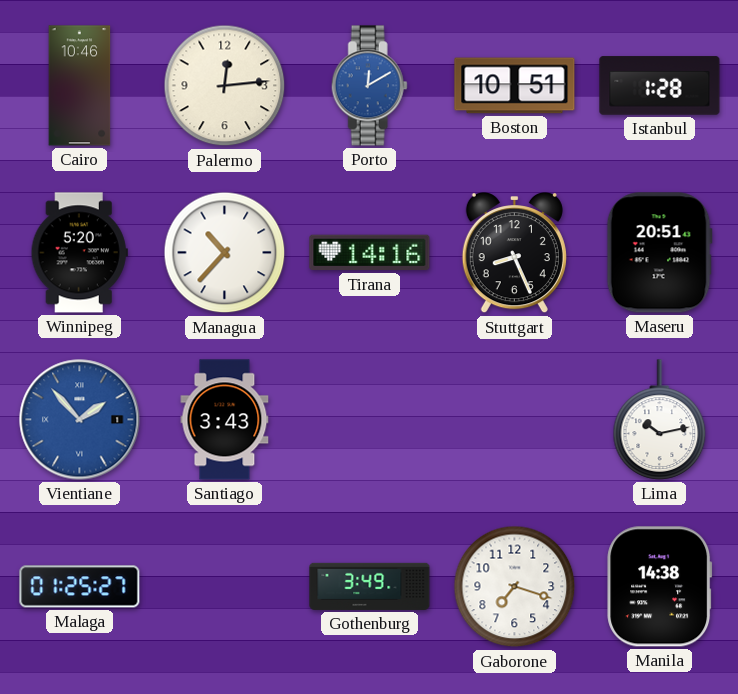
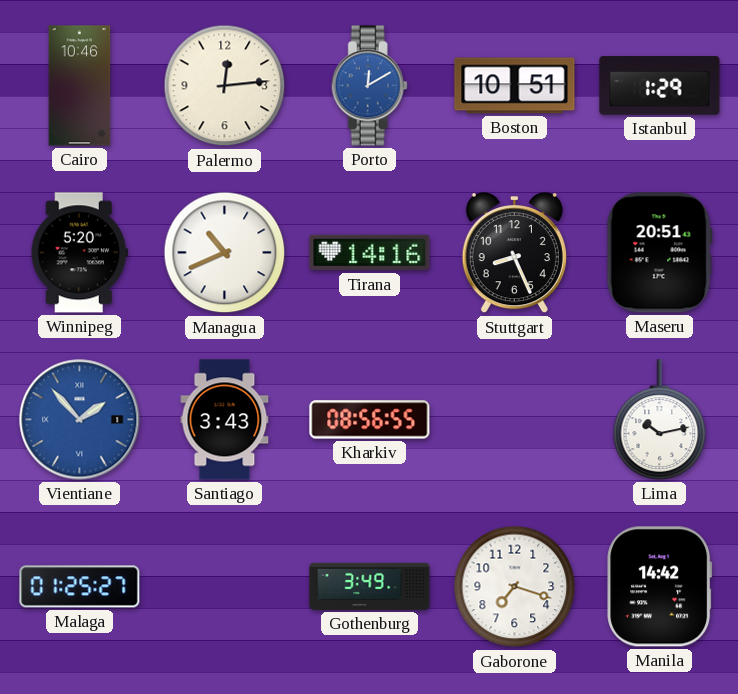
Istanbul: 1:28 -> 1:29
Managua: 10:37 -> 10:41
Kharkiv: none -> 08:56
Manila: 14:38 -> 14:42
